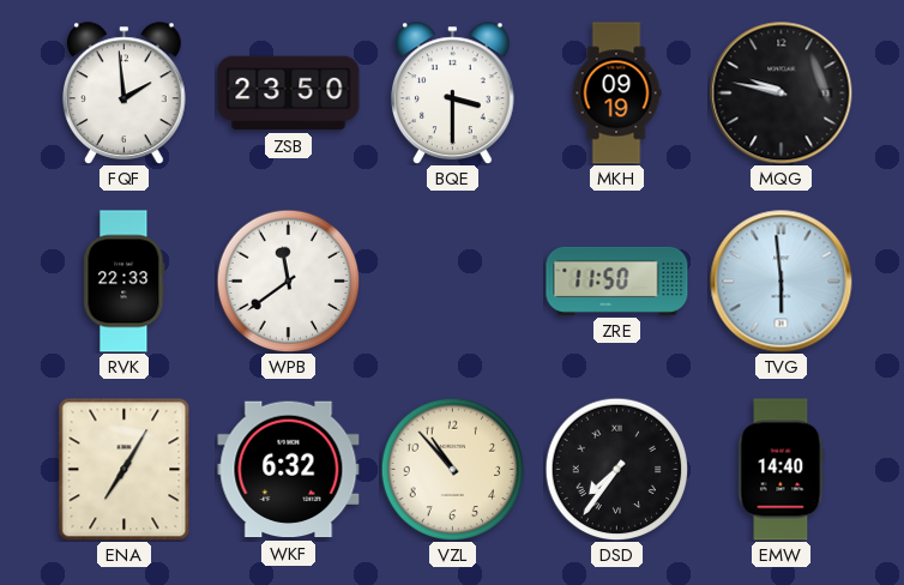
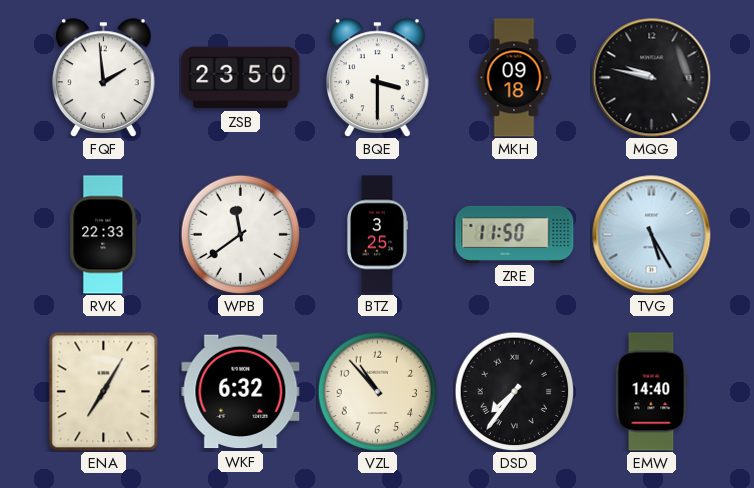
MKH: 09:19 -> 09:18
BTZ: none -> 3:25
TVG: 5:59 -> 5:25
